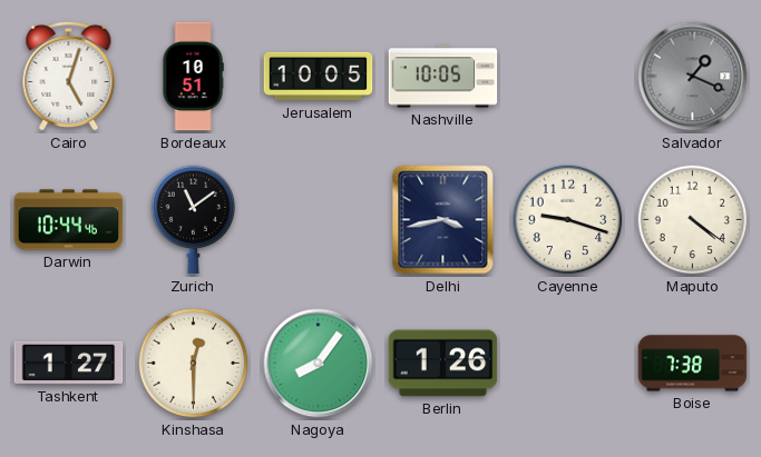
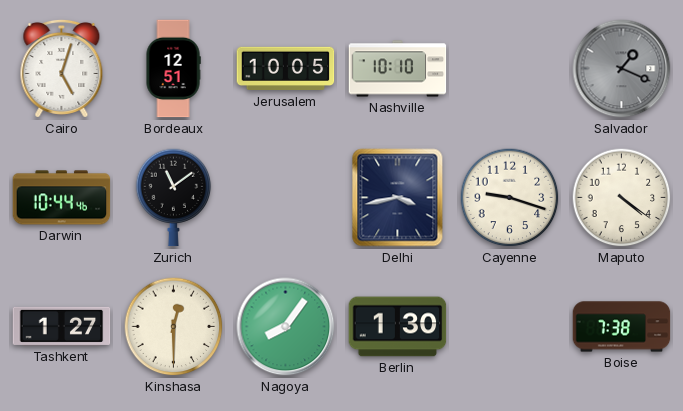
Bordeaux: 10:51 -> 12:51
Nashville: 10:05 -> 10:10
Berlin: 1:26 -> 1:30
